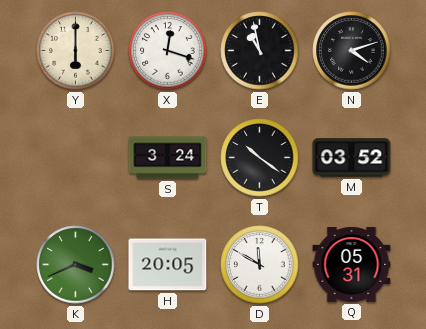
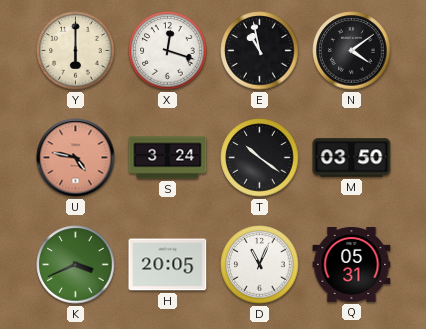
N: 4:12 -> 4:09
U: none -> 4:47
M: 03:52 -> 03:50
D: 11:50 -> 11:04
